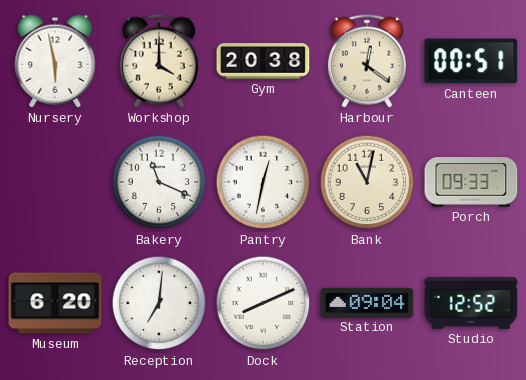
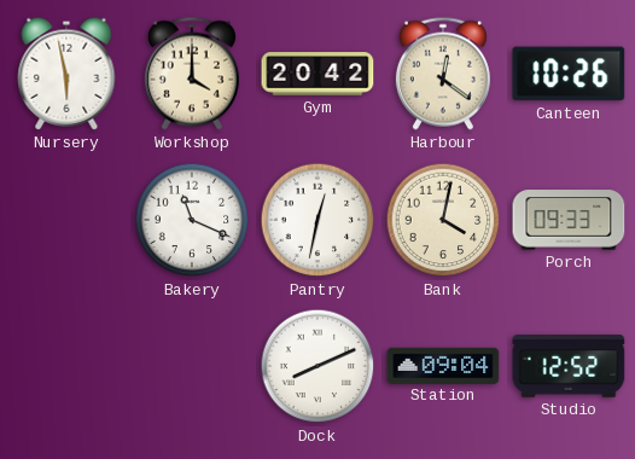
Gym: 20:38 -> 20:42
Canteen: 00:51 -> 10:26
Bank: 11:02 -> 4:02
Museum: 6:20 -> none
Reception: 7:01 -> none
